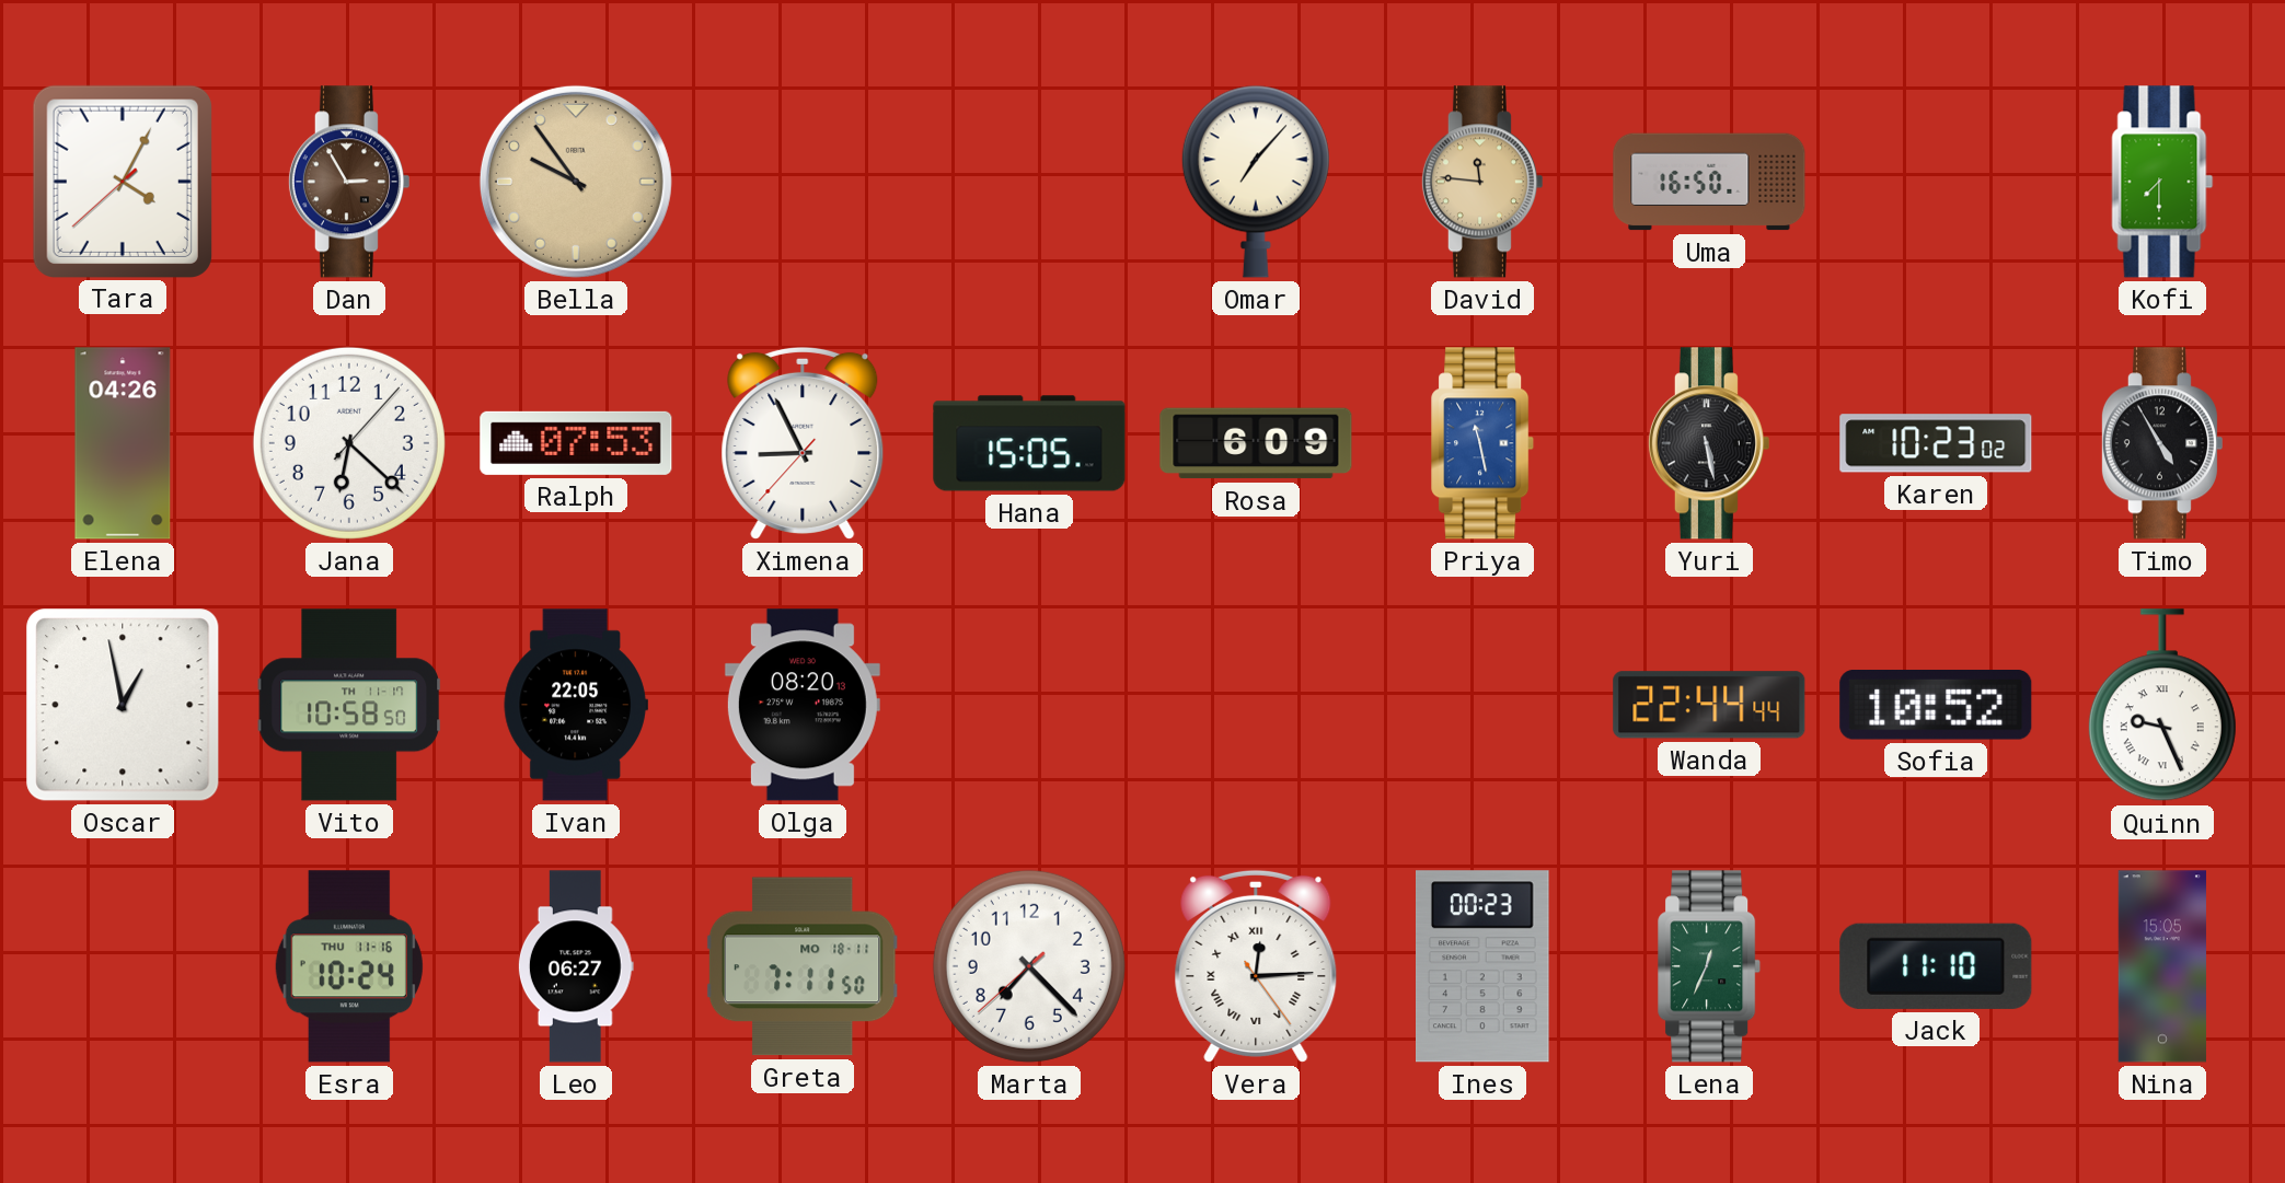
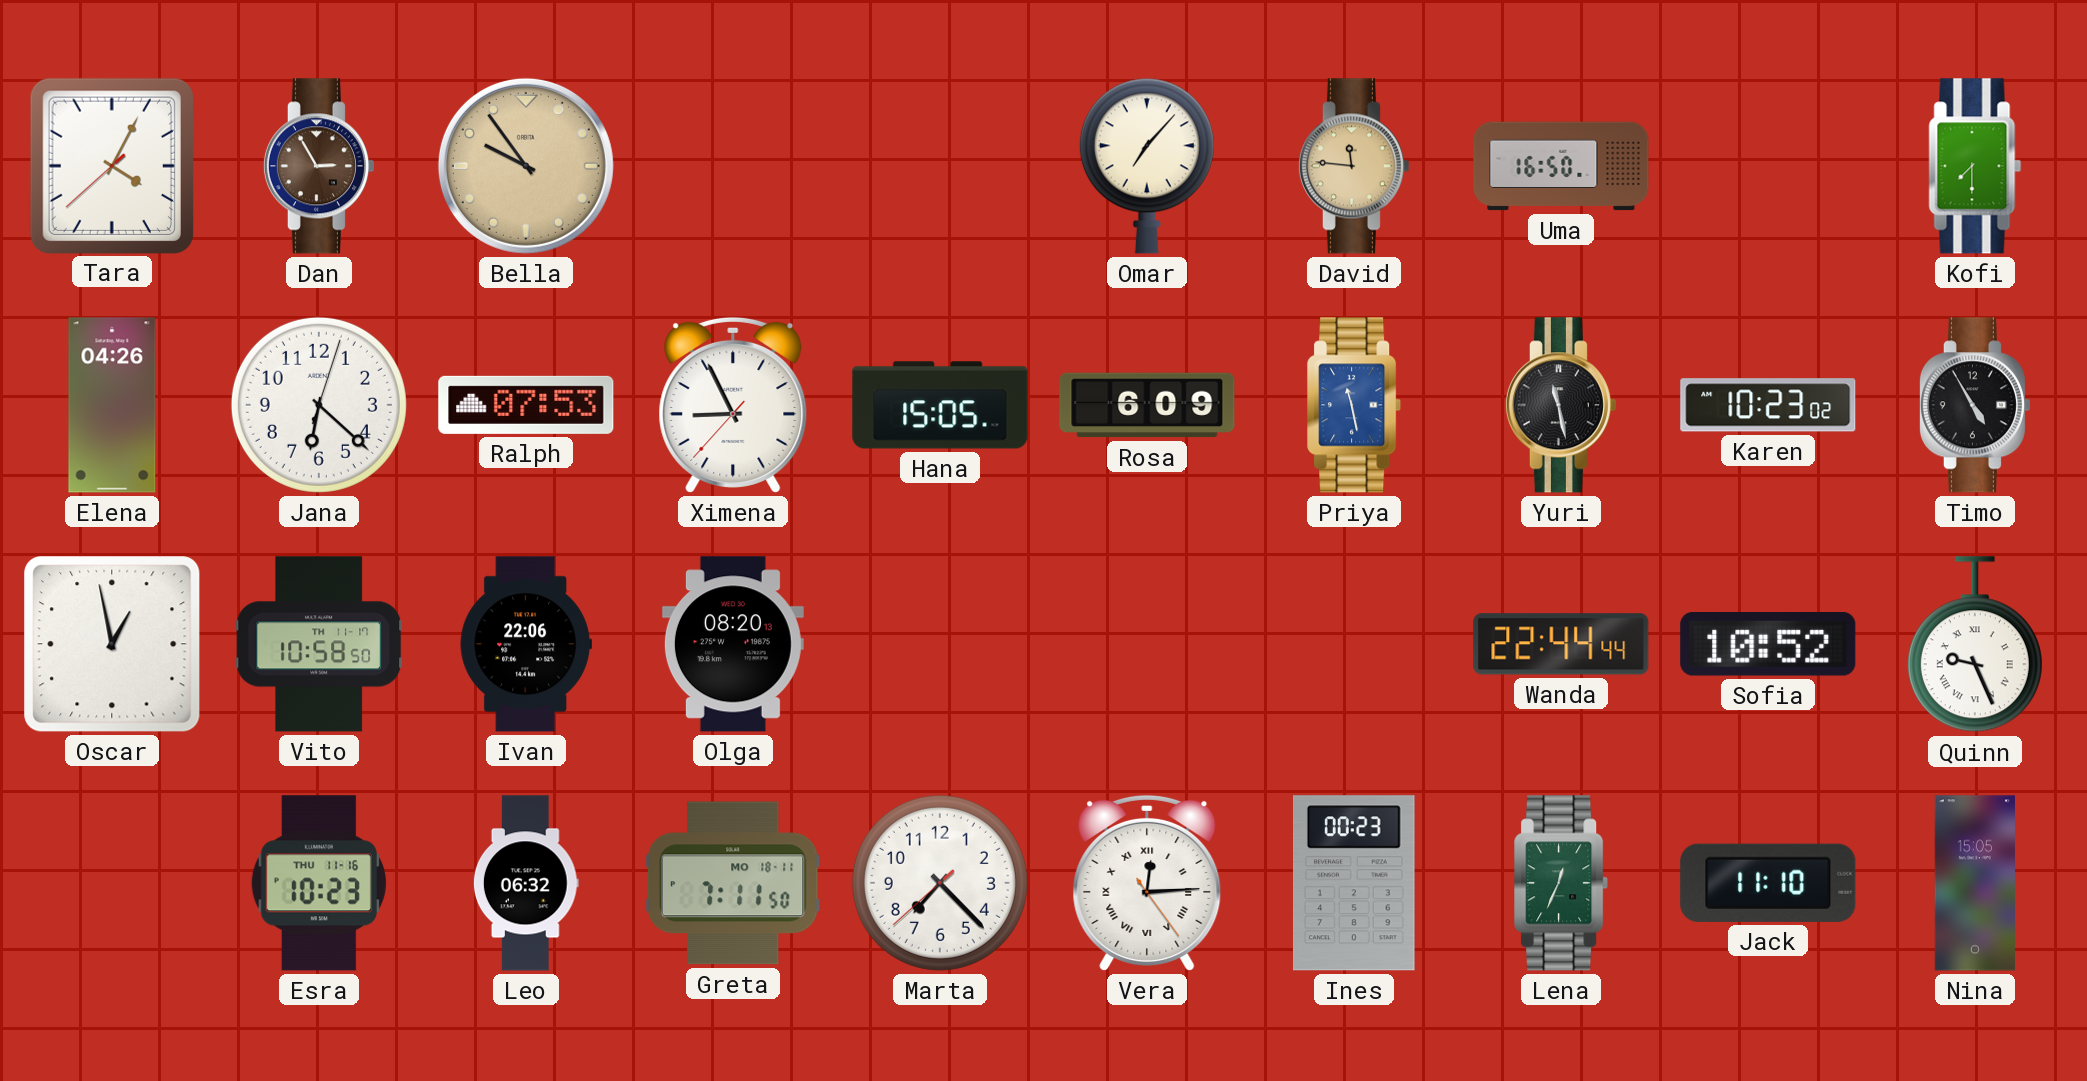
Jana: 6:22:07 -> 6:22:03
Yuri: 5:28 -> 11:28
Ivan: 22:05 -> 22:06
Esra: 10:24 -> 10:23
Leo: 06:27 -> 06:32
